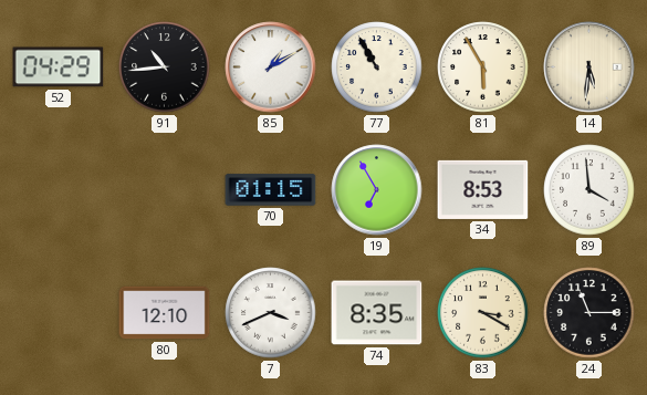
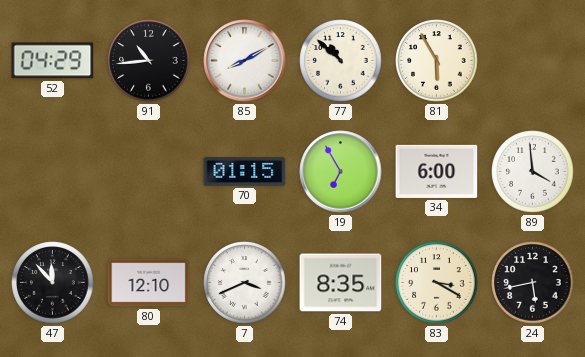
85: 1:10 -> 8:10
77: 10:55 -> 10:52
14: 5:31 -> none
34: 8:53 -> 6:00
47: none -> 11:53
24: 11:15 -> 5:43
